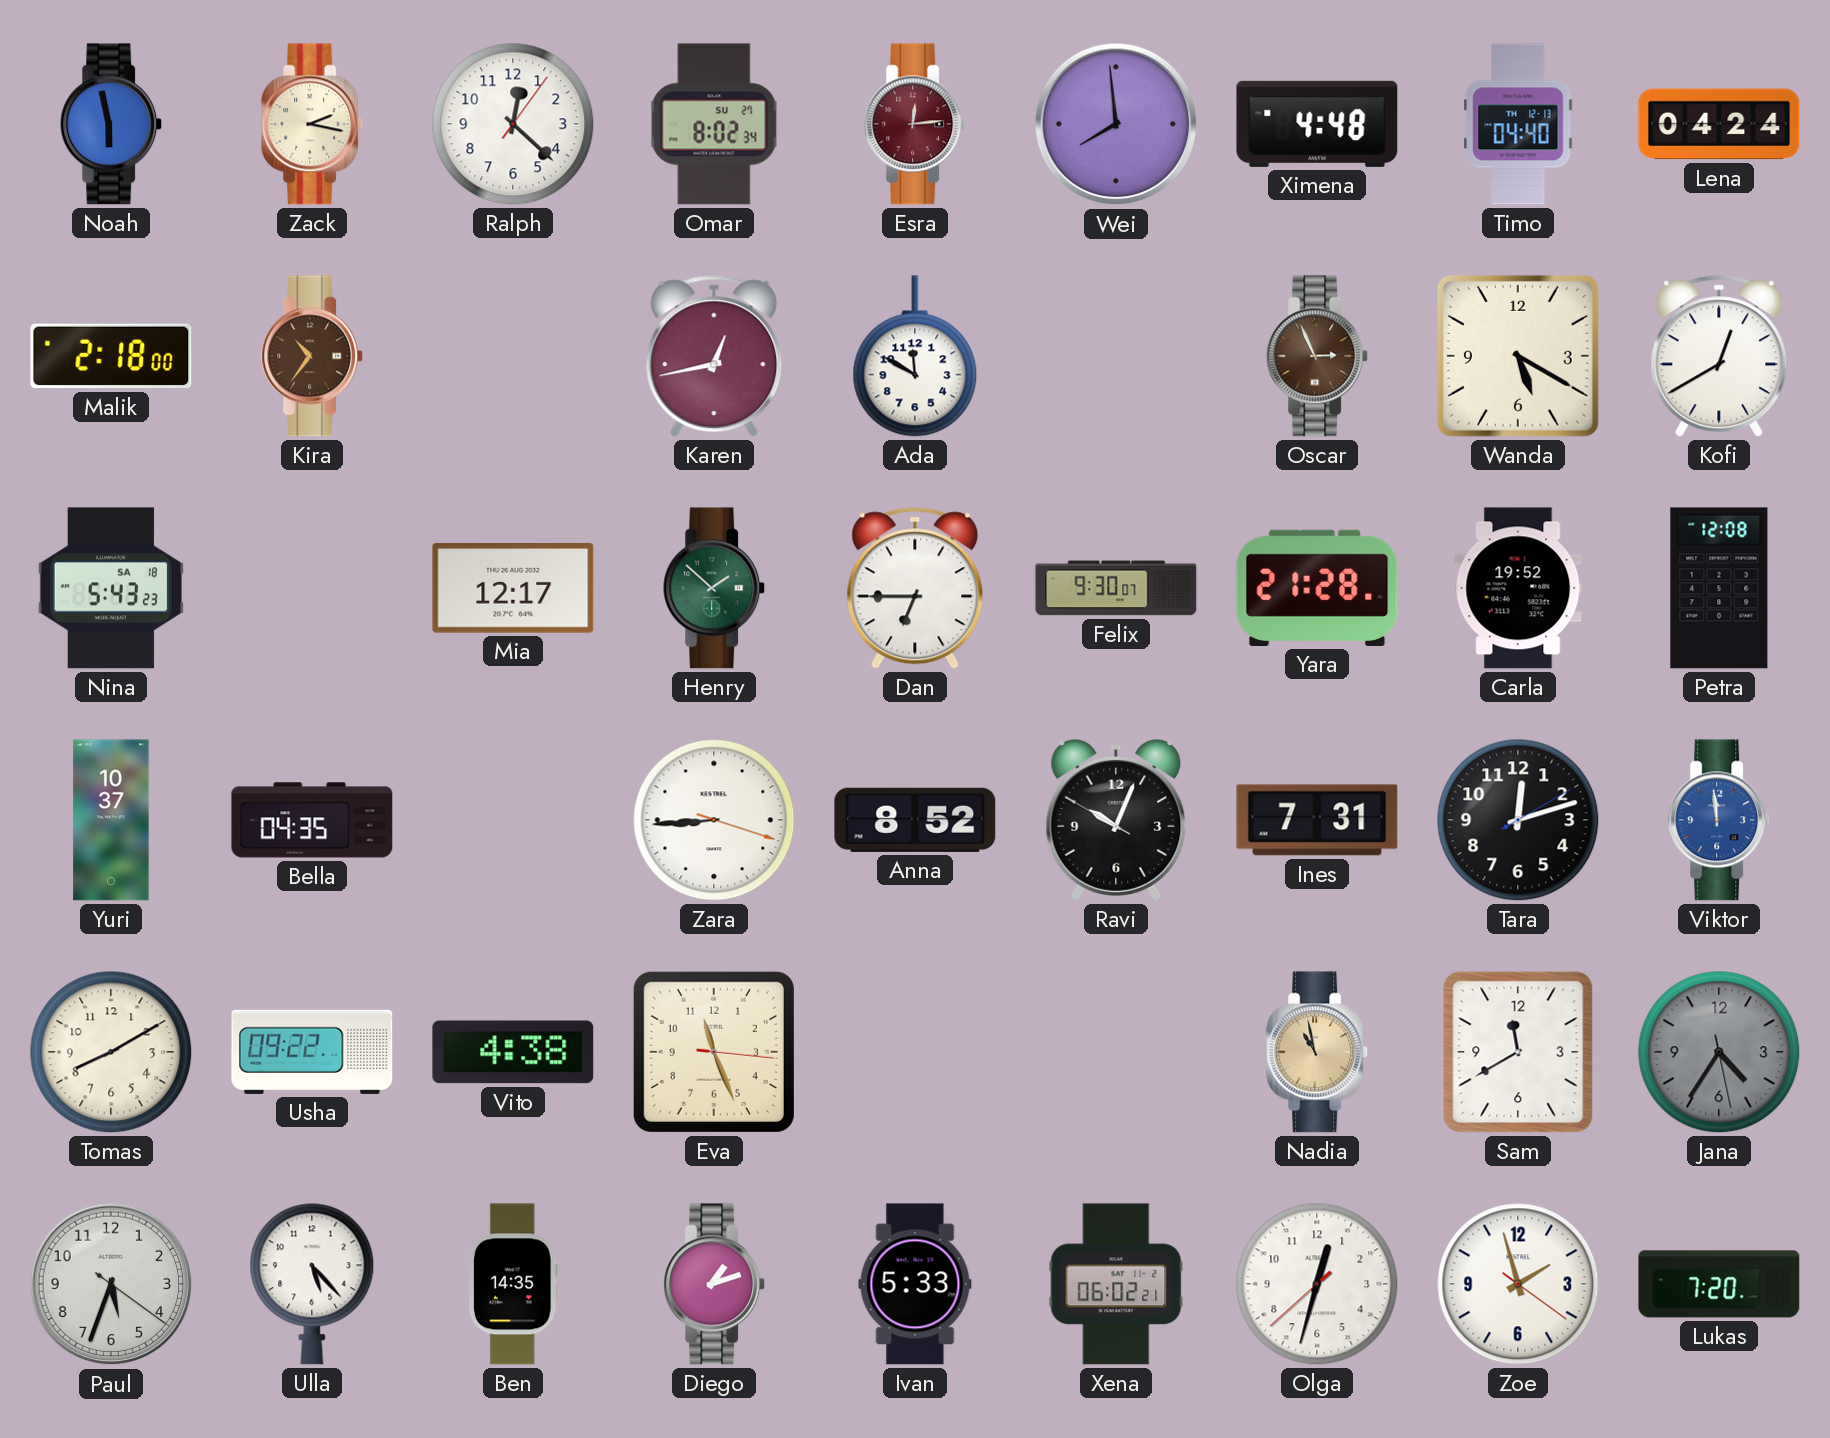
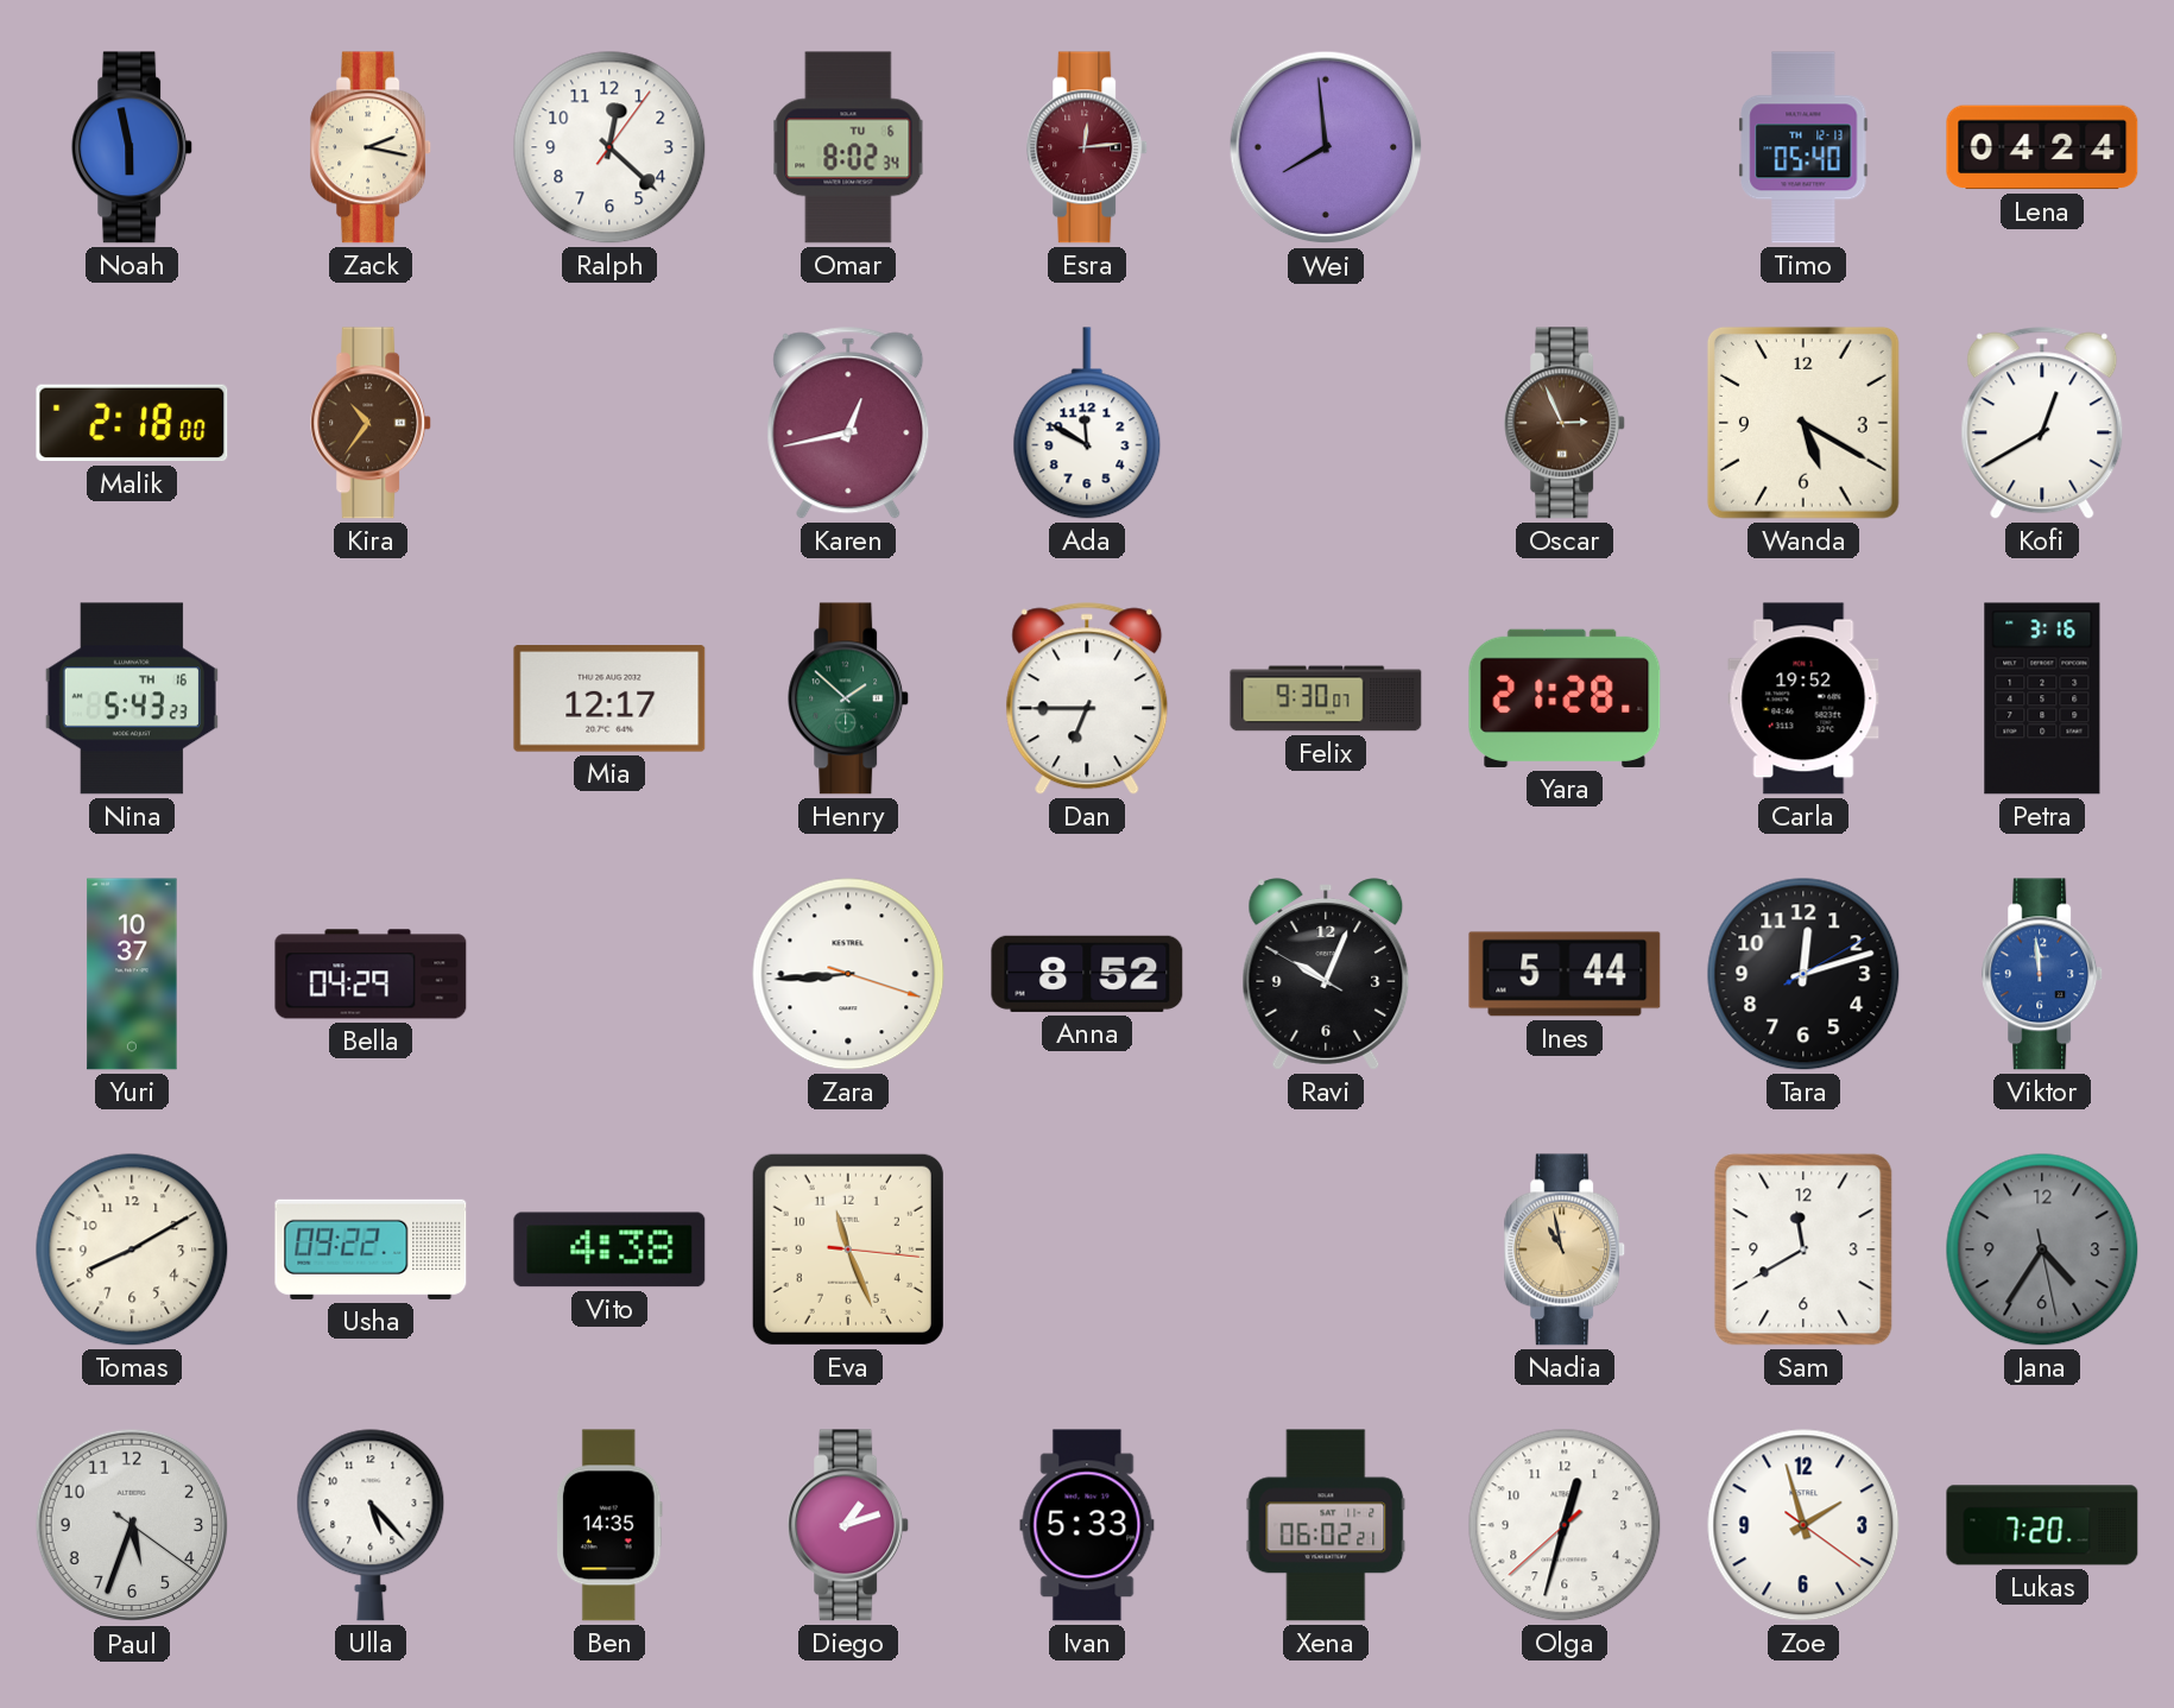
Omar date: SU 27 -> TU 6
Ximena: 4:48 -> none
Timo: 04:40 -> 05:40
Nina date: SA 18 -> TH 16
Petra: 12:08 -> 3:16
Bella: 04:35 -> 04:29
Ines: 7:31 -> 5:44
